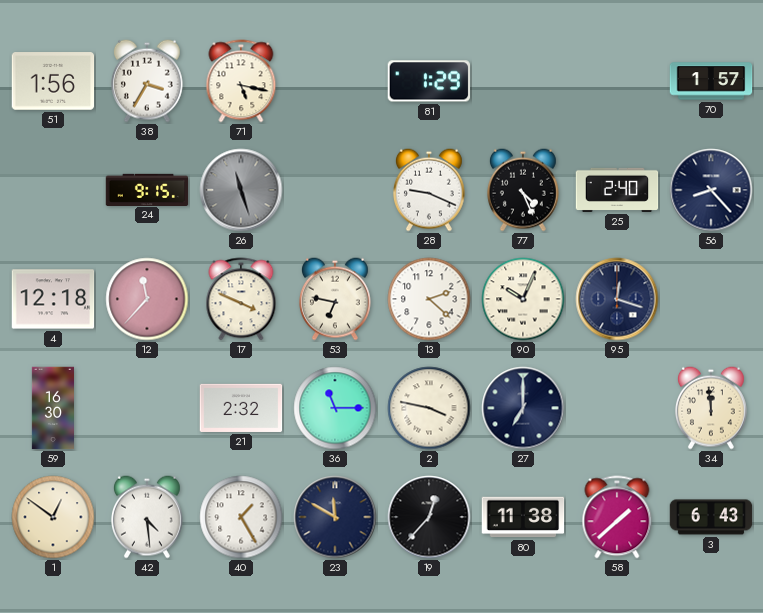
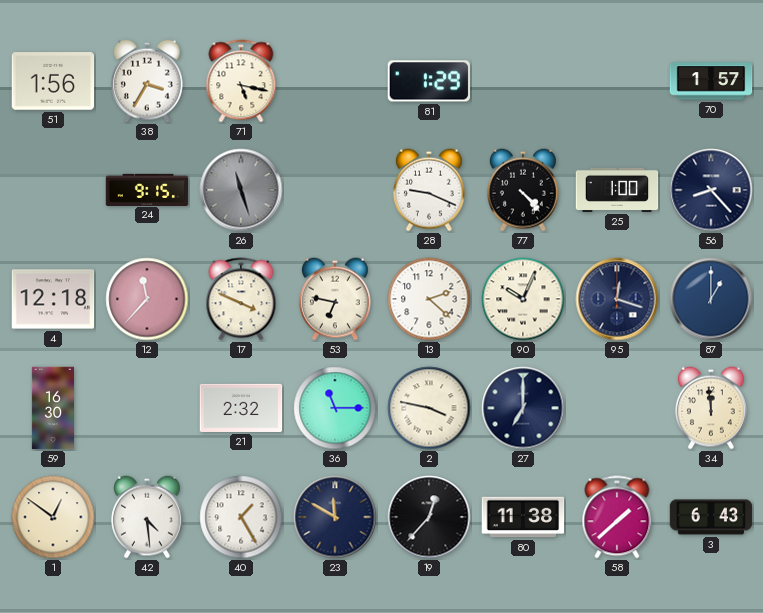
77: 4:26 -> 4:23
25: 2:40 -> 1:00
87: none -> 1:00
